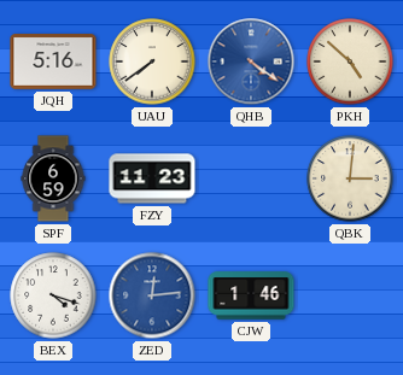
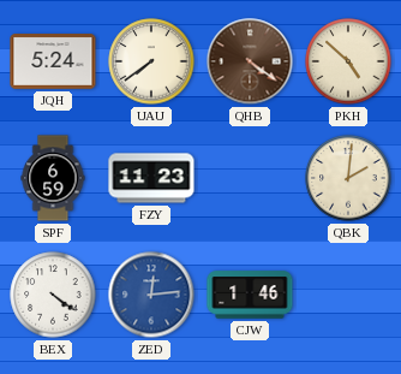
JQH: 5:16 -> 5:24
QHB dial: blue -> brown
QBK: 3:01 -> 2:01
BEX: 4:18 -> 4:21
